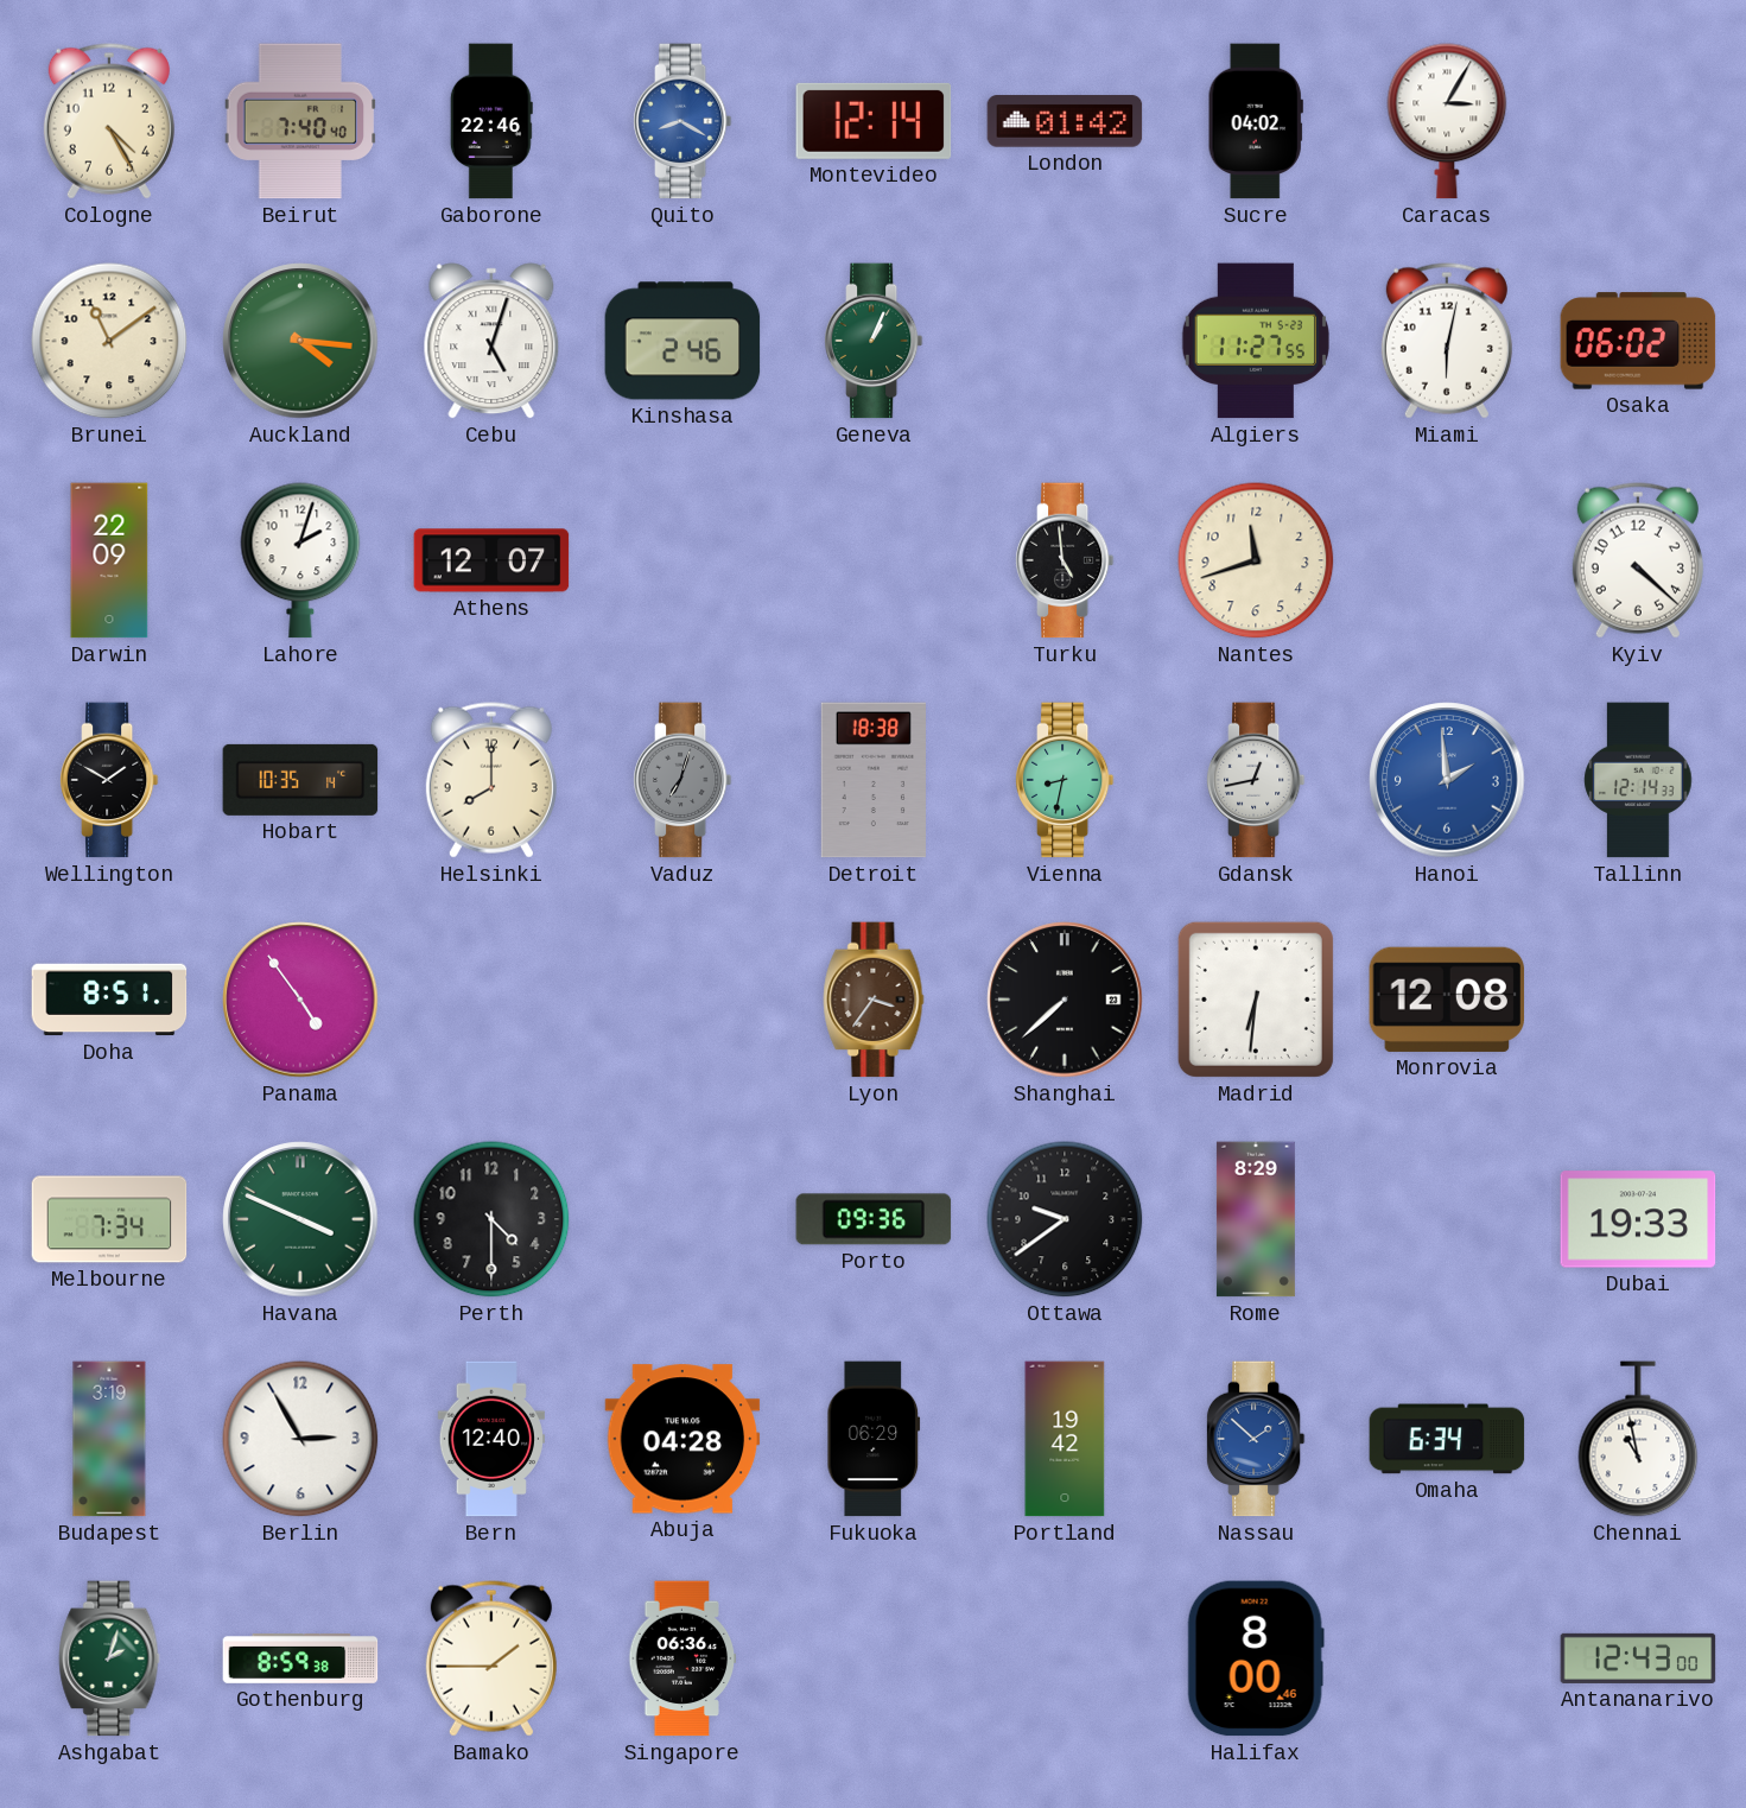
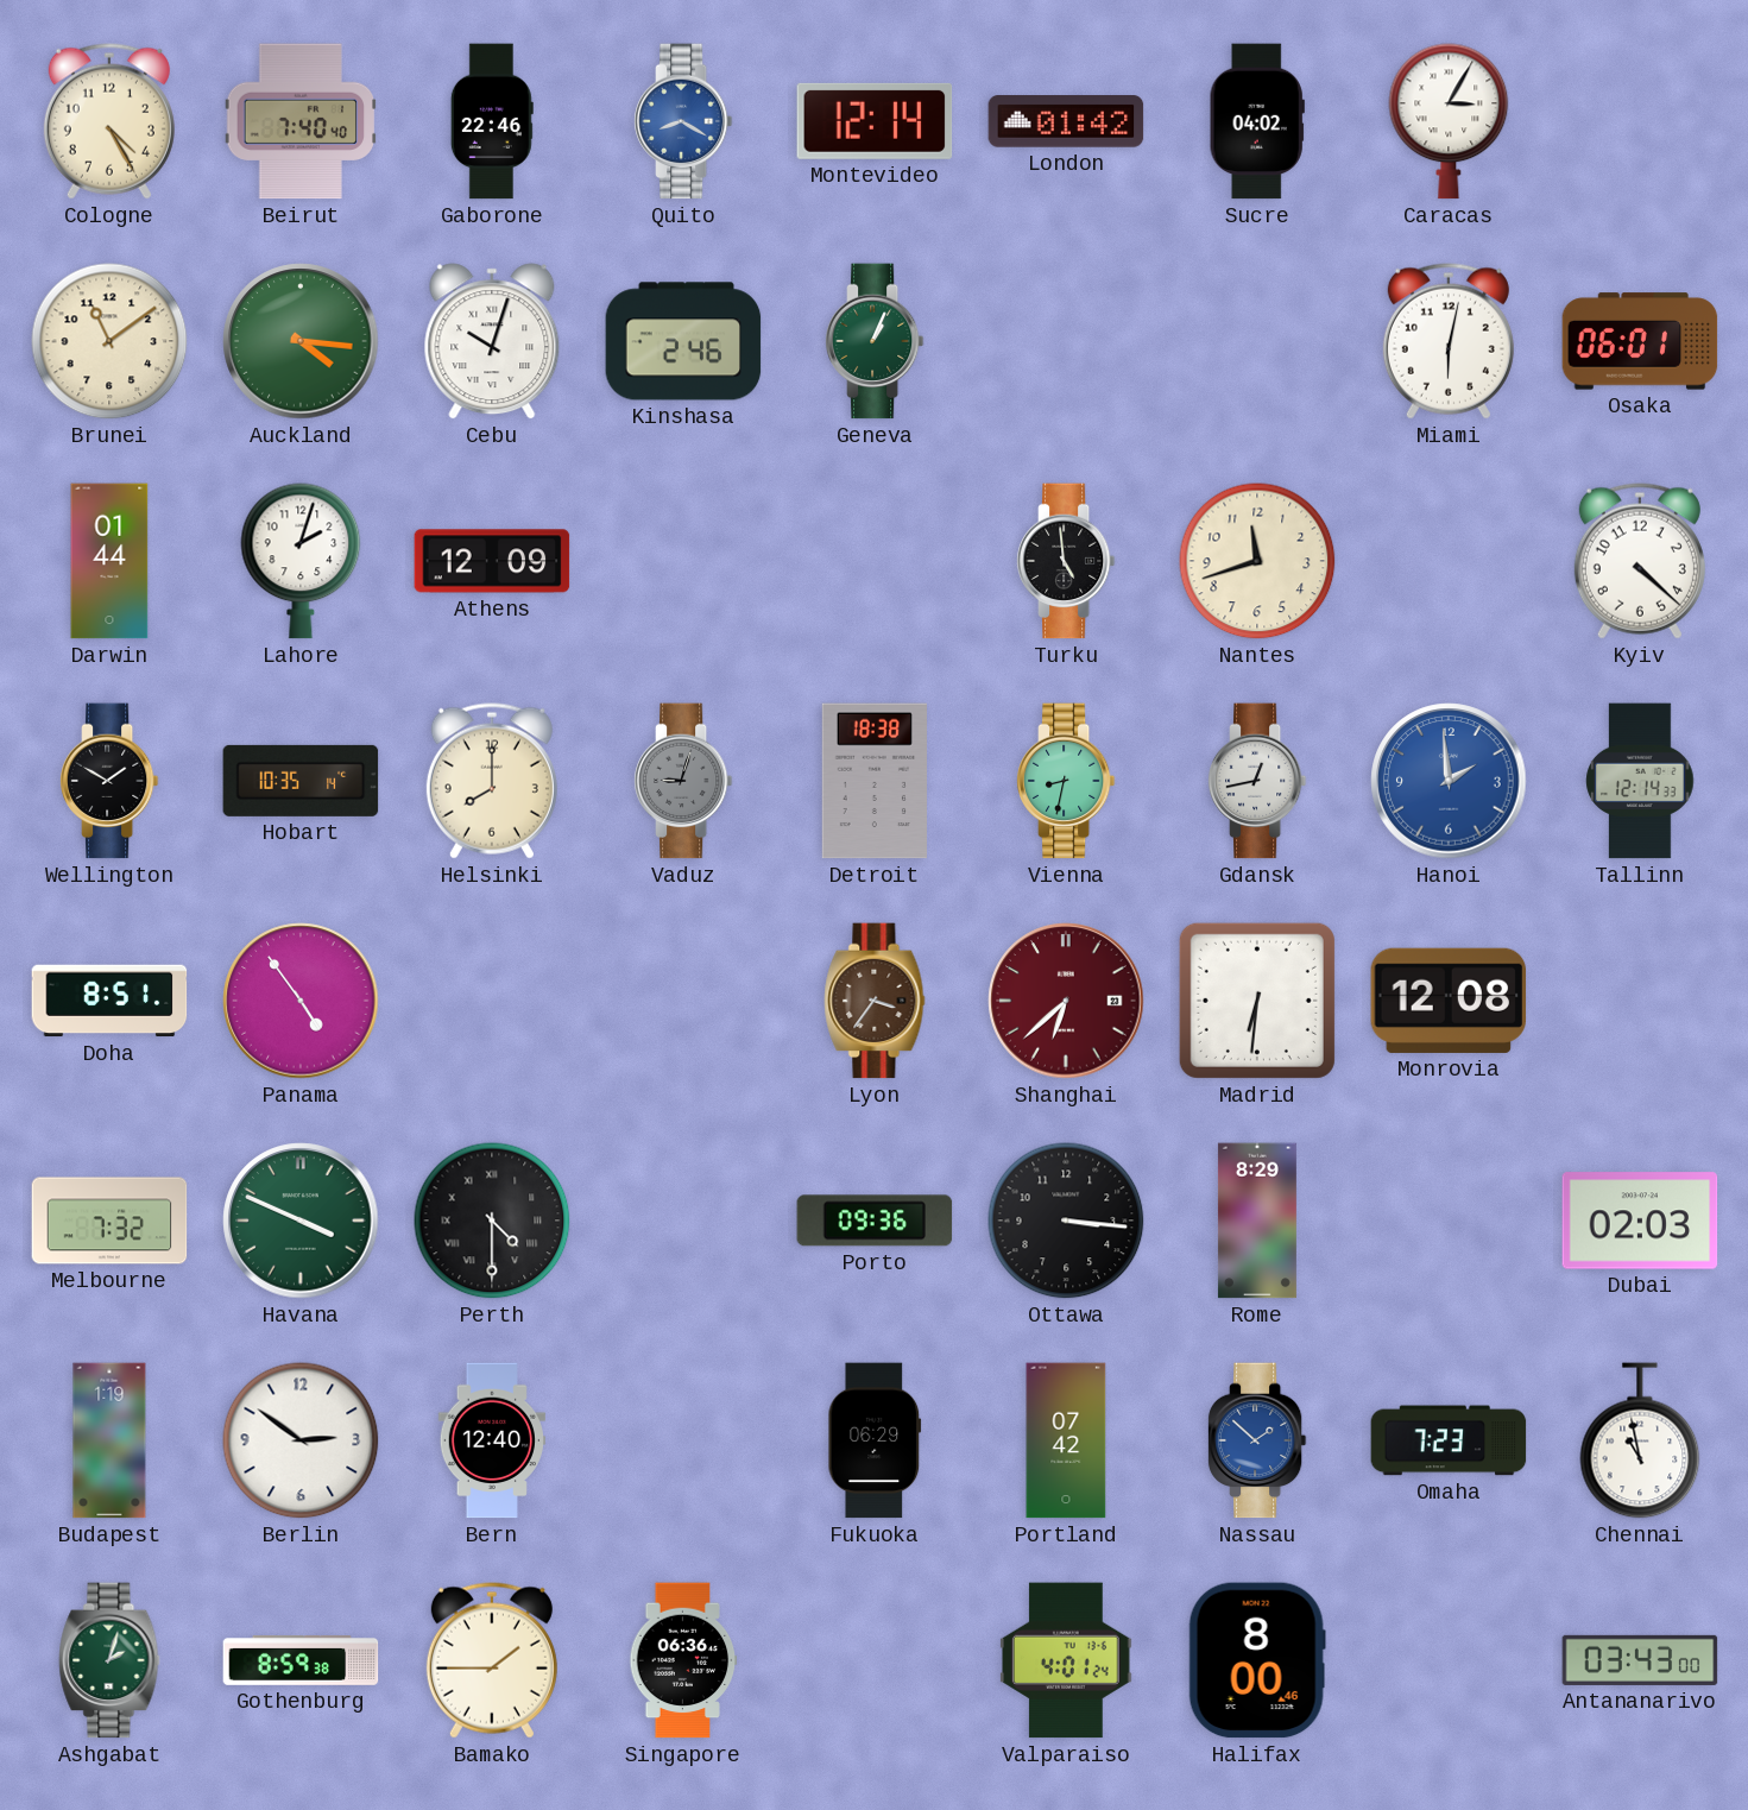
Cebu: 5:03 -> 10:03
Algiers: 11:27 -> none
Osaka: 06:02 -> 06:01
Darwin: 22:09 -> 01:44
Athens: 12:07 -> 12:09
Vaduz: 7:03 -> 9:03
Shanghai: 7:38 -> 6:38
Shanghai dial: black -> burgundy
Melbourne: 7:34 -> 7:32
Perth numerals: Arabic -> Roman
Ottawa: 9:39 -> 3:16
Dubai: 19:33 -> 02:03
Budapest: 3:19 -> 1:19
Berlin: 2:55 -> 2:51
Abuja: 04:28 -> none
Portland: 19:42 -> 07:42
Omaha: 6:34 -> 7:23
Valparaiso: none -> 4:01
Antananarivo: 12:43 -> 03:43
